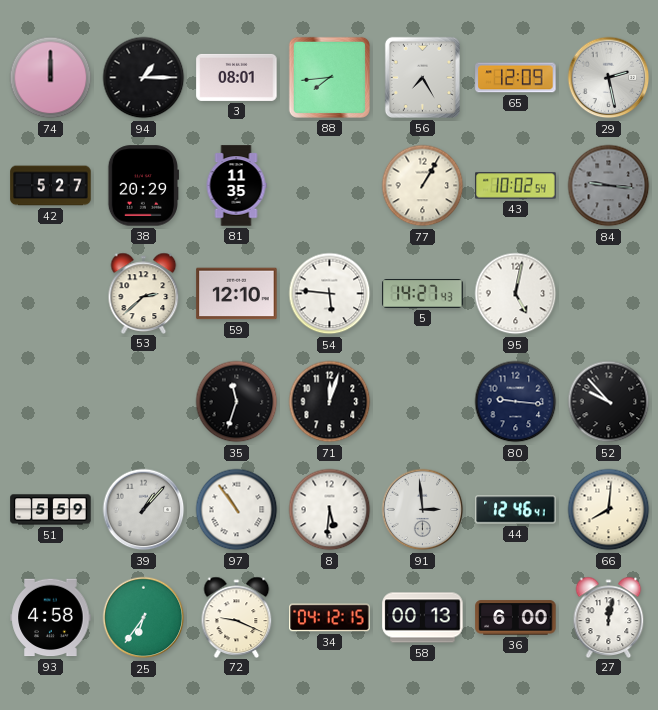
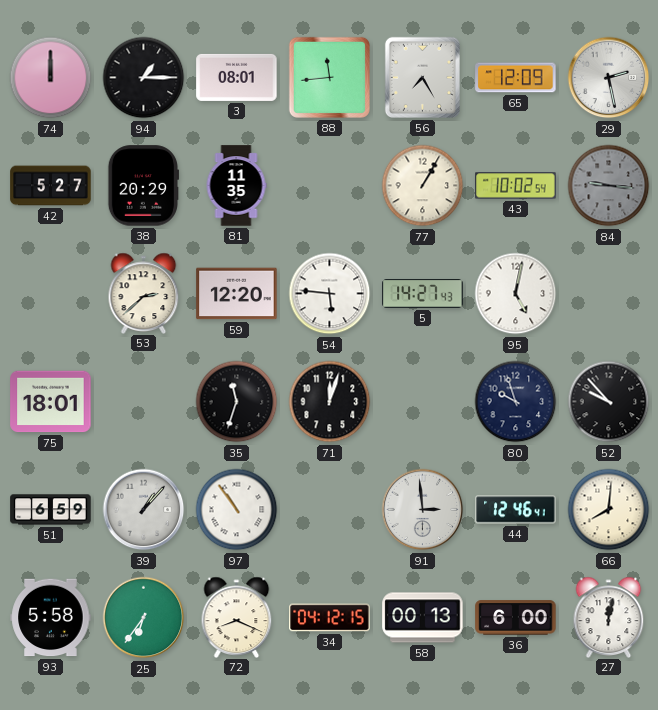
88: 7:44 -> 11:44
59: 12:10 -> 12:20
75: none -> 18:01
80: 9:16 -> 9:57
51: 5:59 -> 6:59
8: 5:31 -> none
93: 4:58 -> 5:58
72: 9:19 -> 8:19
